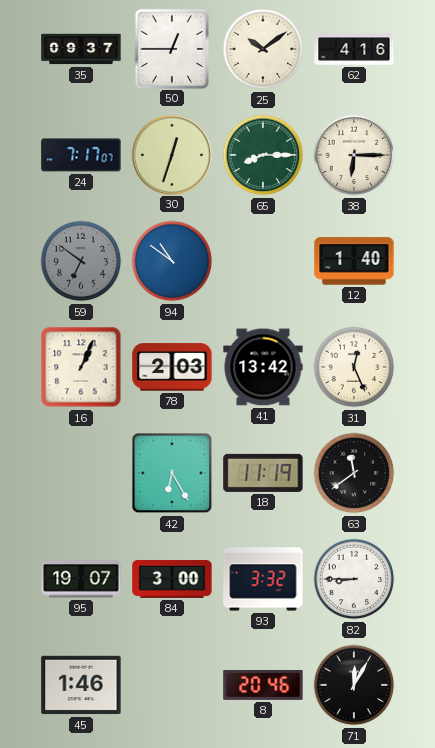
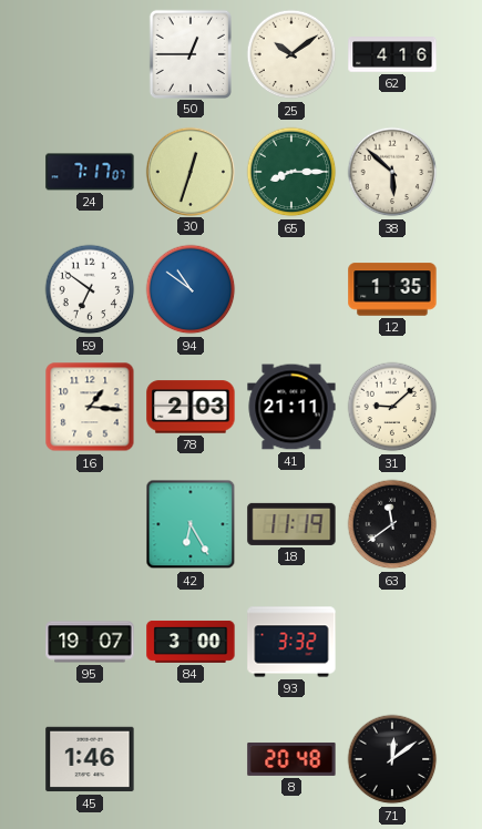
35: 09:37 -> none
38: 6:15 -> 5:52
59 dial: grey -> white
12: 1:40 -> 1:35
16: 1:04 -> 1:16
41: 13:42 -> 21:11
31: 12:26 -> 9:08
82: 8:45 -> none
8: 20:46 -> 20:48
71: 12:05 -> 12:09
